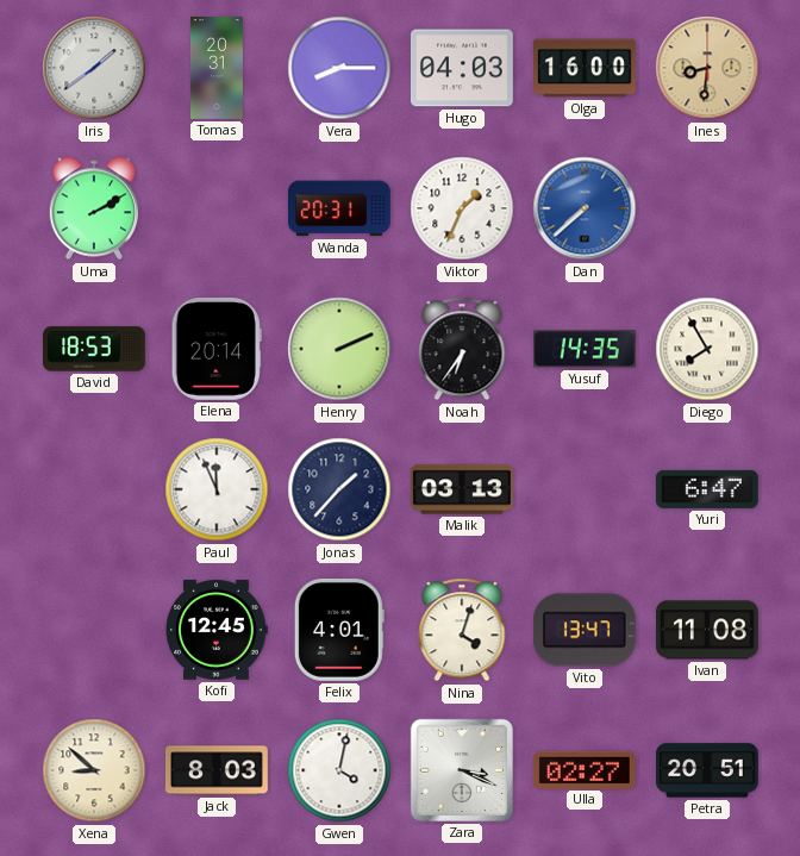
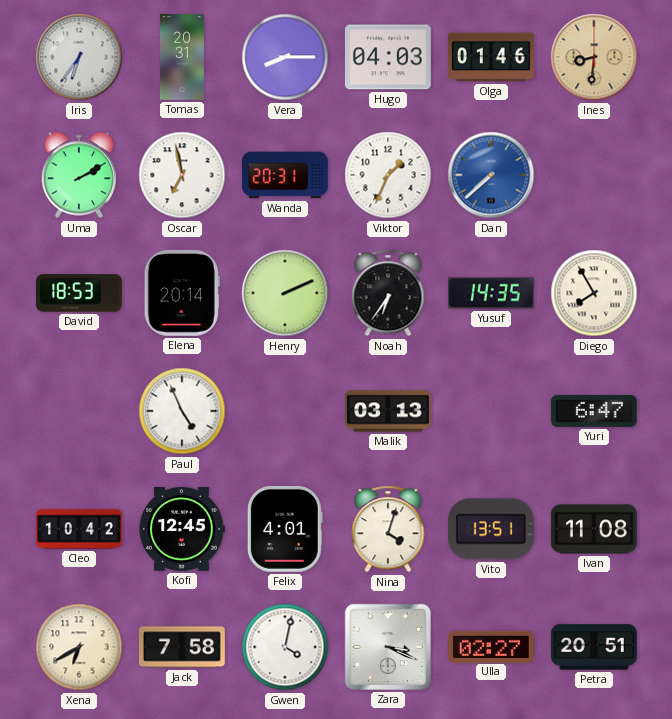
Iris: 1:39 -> 6:36
Olga: 16:00 -> 01:46
Oscar: none -> 6:58
Paul: 11:56 -> 4:56
Jonas: 1:37 -> none
Cleo: none -> 10:42
Vito: 13:47 -> 13:51
Xena: 8:52 -> 6:40
Jack: 8:03 -> 7:58
